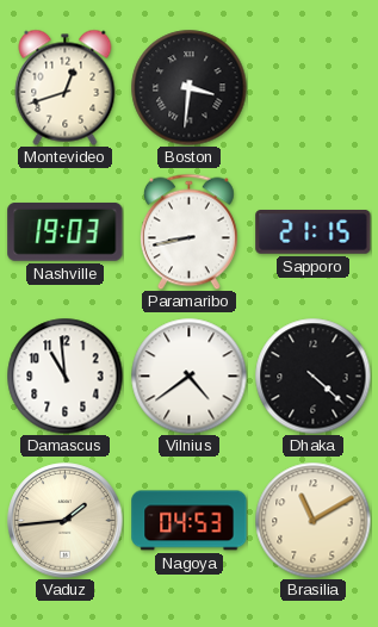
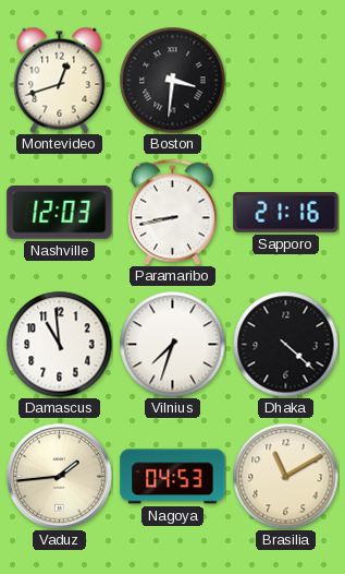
Nashville: 19:03 -> 12:03
Sapporo: 21:15 -> 21:16
Vilnius: 4:39 -> 7:33
